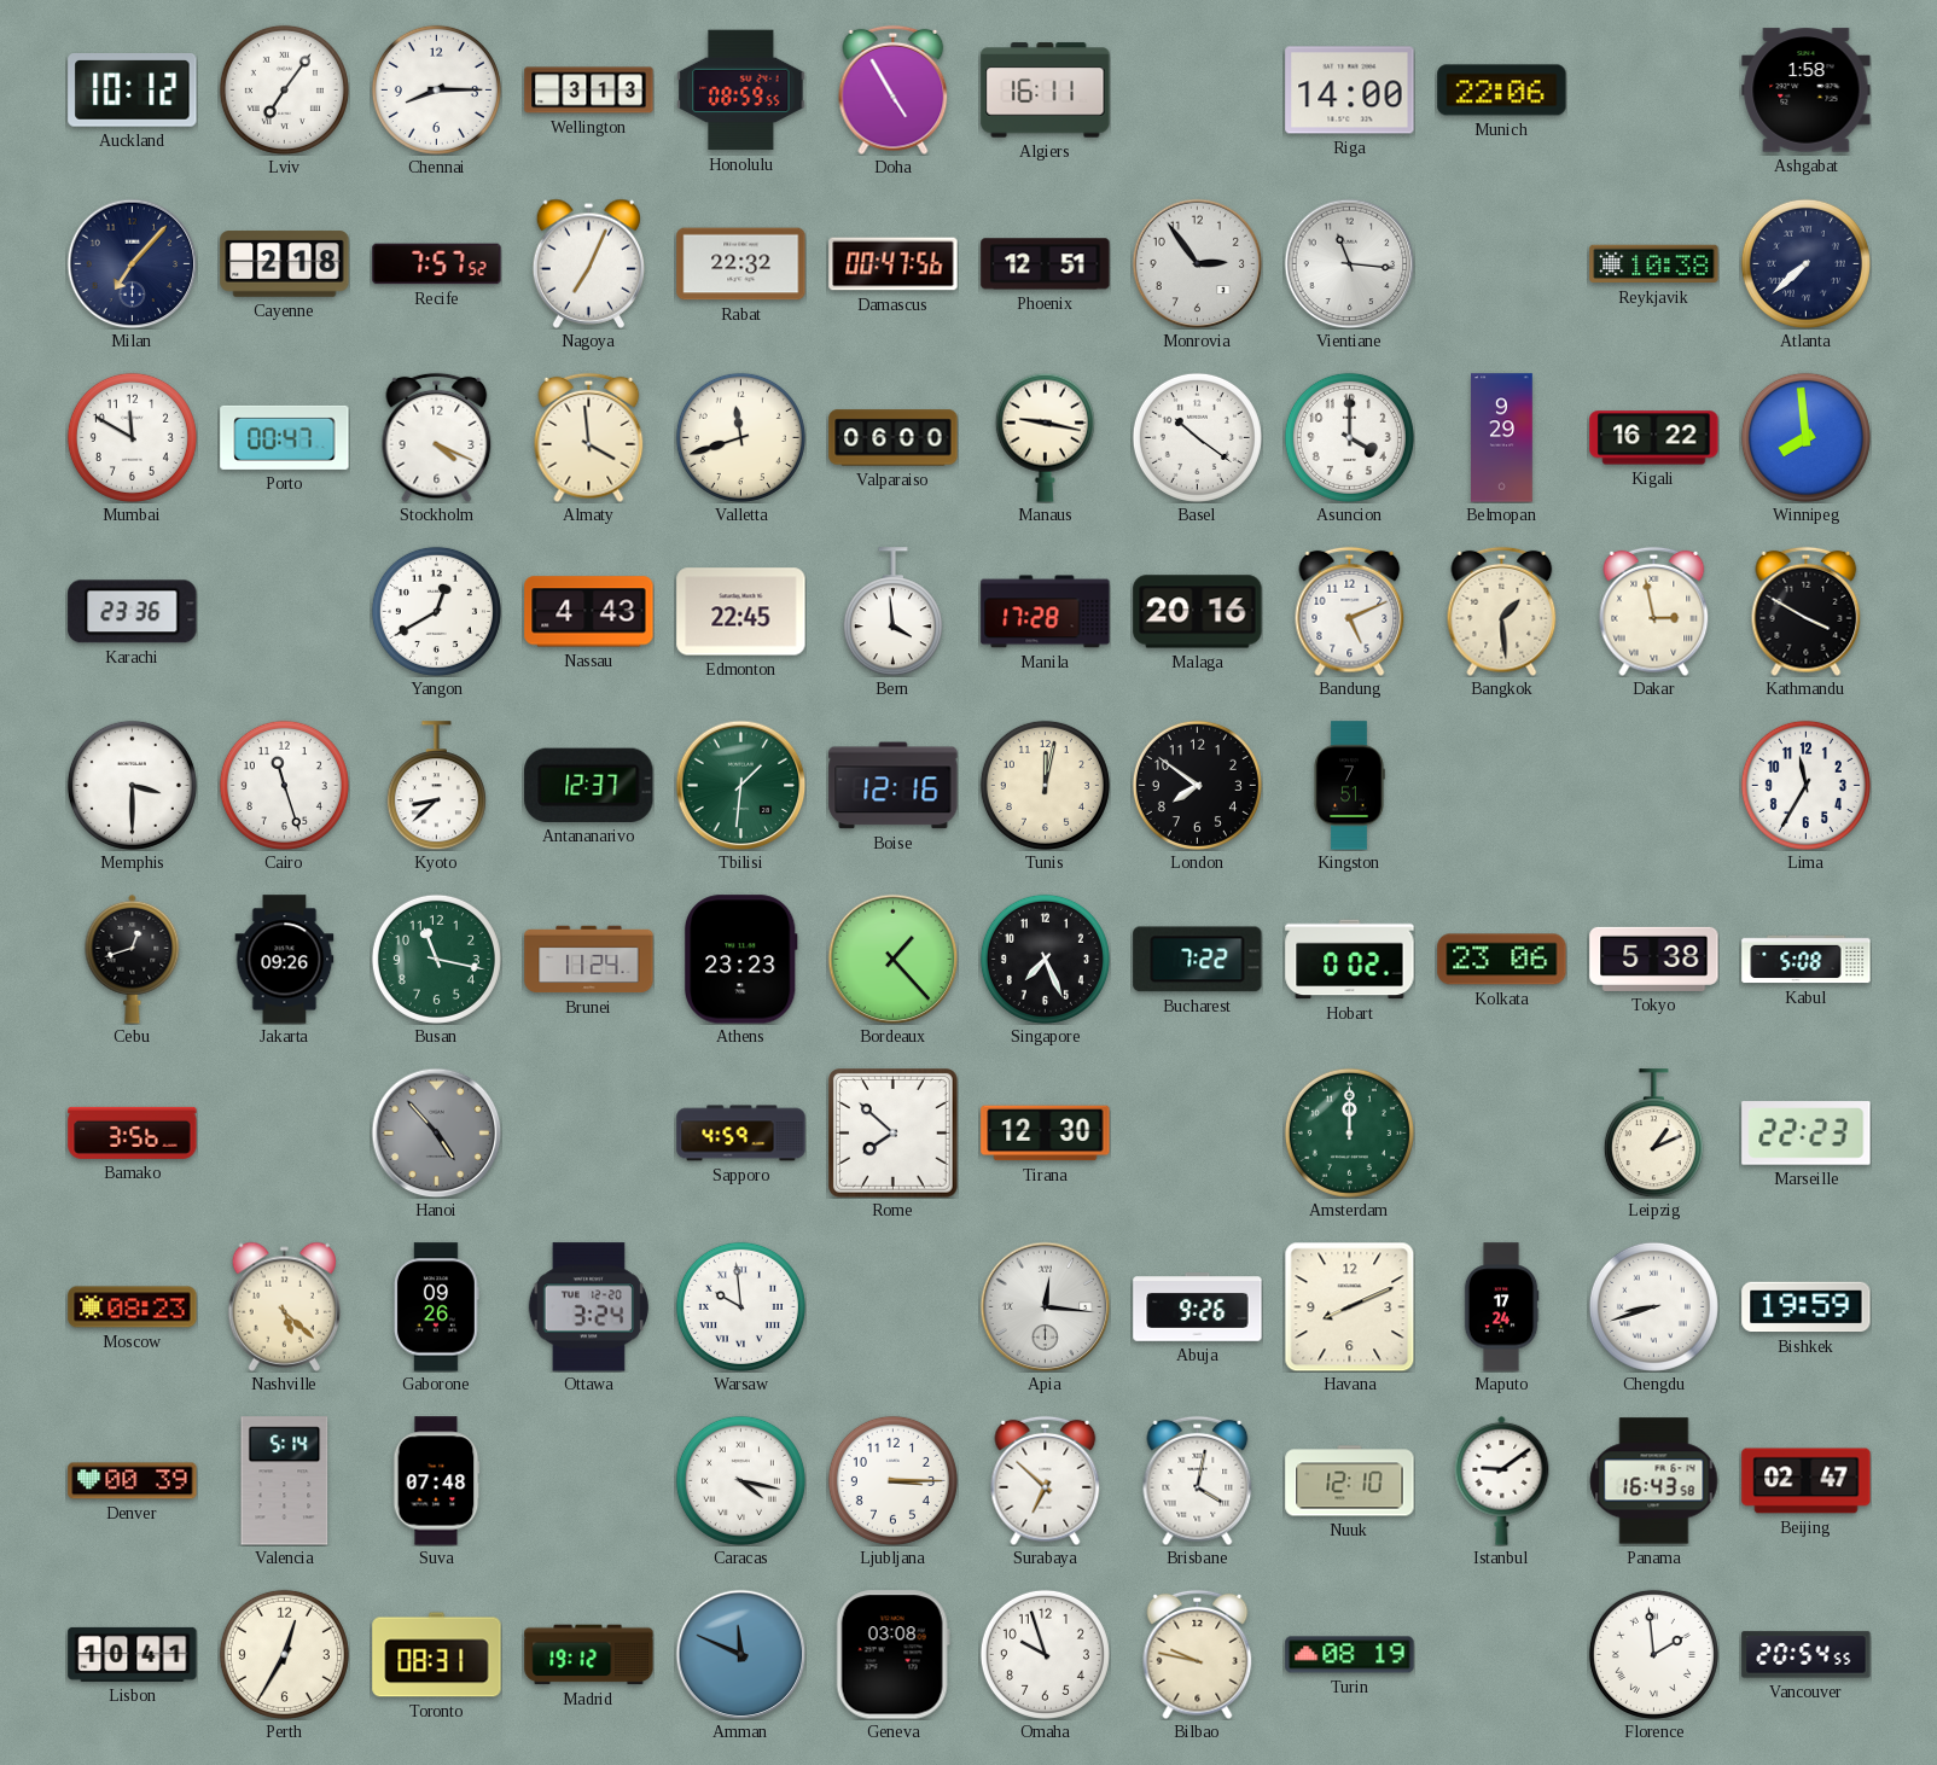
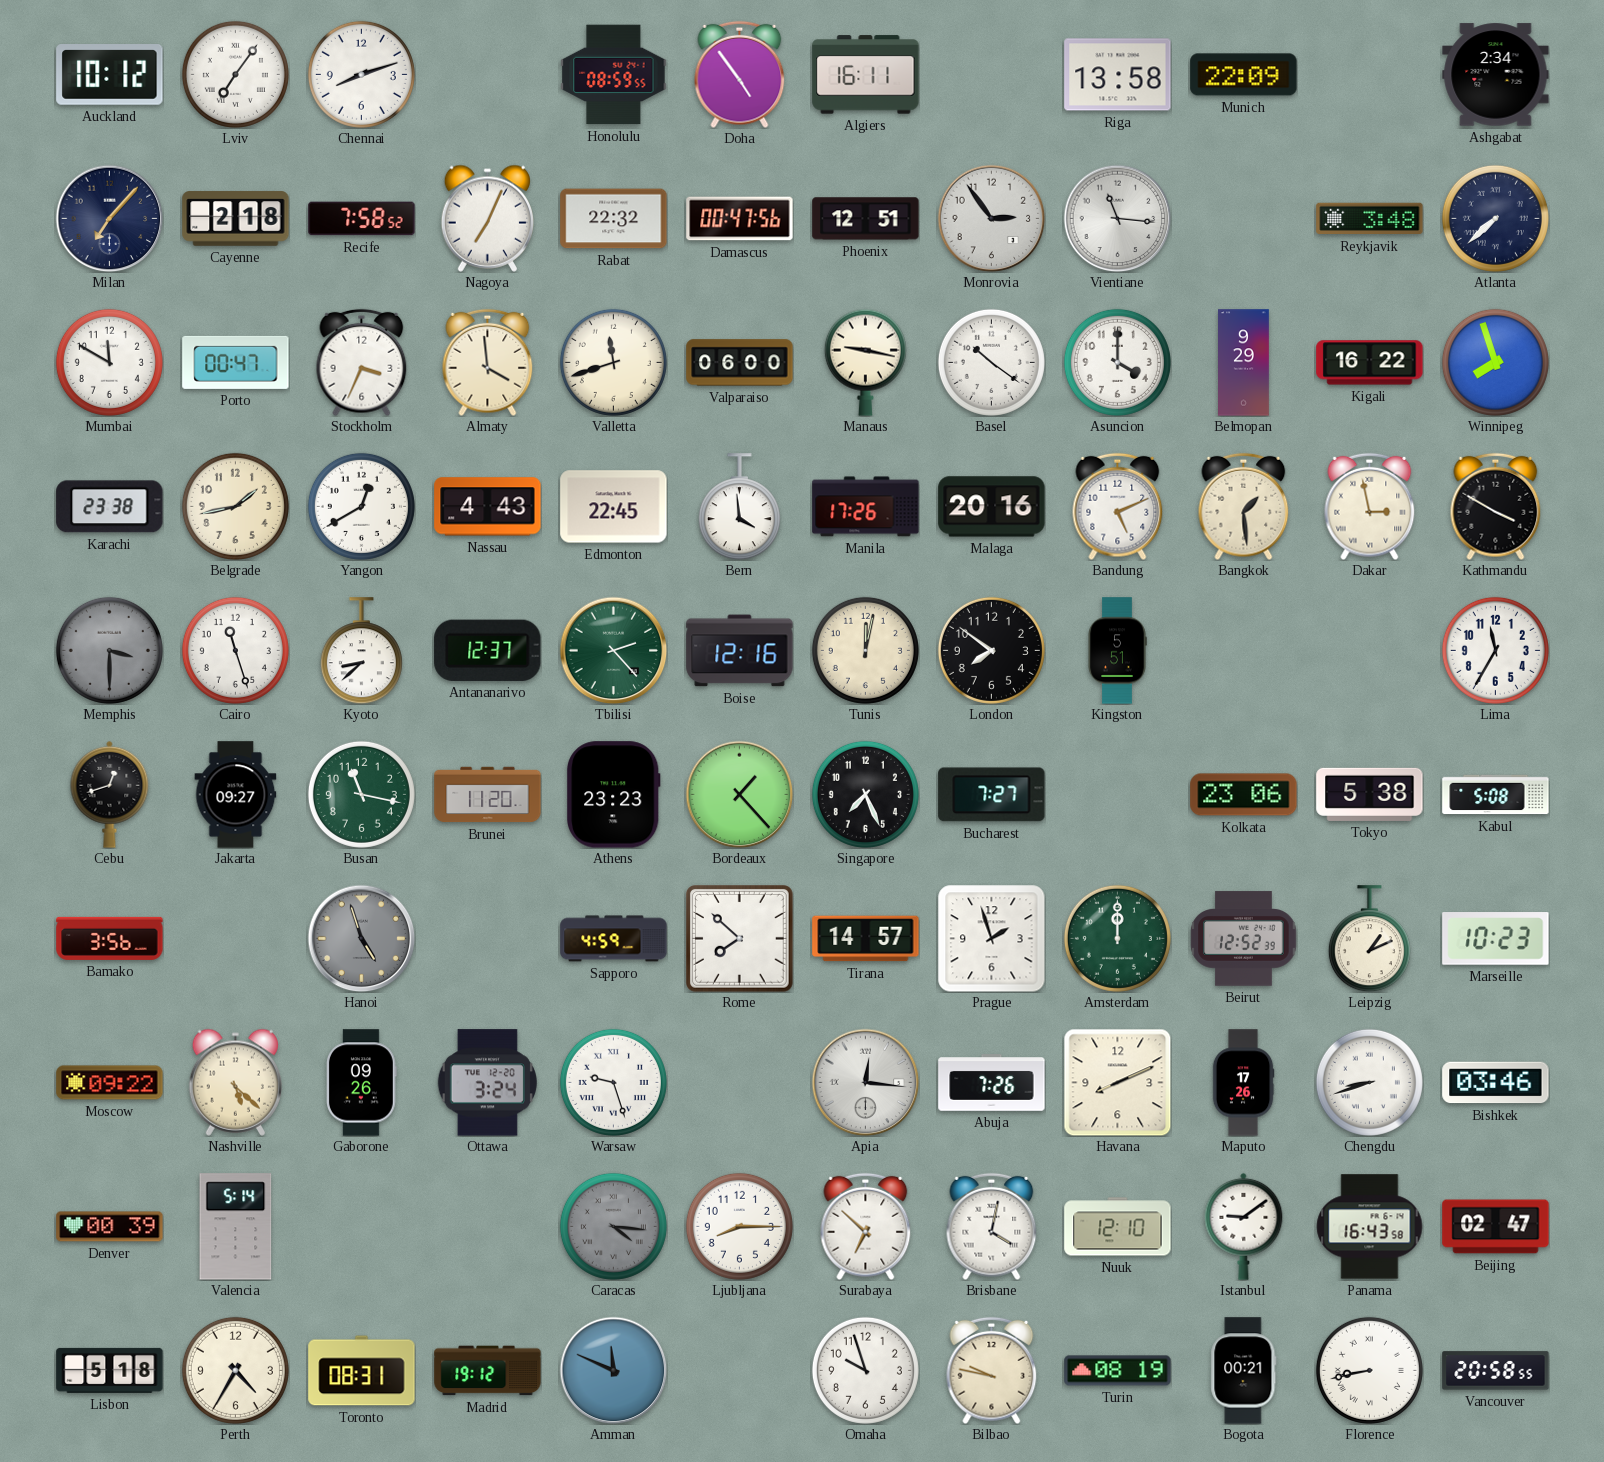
Chennai: 8:15 -> 8:12
Wellington: 3:13 -> none
Doha: 4:55 -> 4:54
Riga: 14:00 -> 13:58
Munich: 22:06 -> 22:09
Ashgabat: 1:58 -> 2:34
Recife: 7:57 -> 7:58
Reykjavik: 10:38 -> 3:48
Stockholm: 4:19 -> 3:34
Winnipeg: 7:59 -> 7:57
Karachi: 23:36 -> 23:38
Belgrade: none -> 1:43
Manila: 17:28 -> 17:26
Memphis dial: white -> grey
Tbilisi: 1:31 -> 2:23
Kingston: 7:51 -> 5:51
Jakarta: 09:26 -> 09:27
Brunei: 11:24 -> 11:20
Bucharest: 7:22 -> 7:27
Hobart: 0:02 -> none
Hanoi: 4:53 -> 4:57
Tirana: 12:30 -> 14:57
Prague: none -> 1:57
Beirut: none -> 12:52
Marseille: 22:23 -> 10:23
Moscow: 08:23 -> 09:22
Warsaw: 9:59 -> 9:27
Abuja: 9:26 -> 7:26
Maputo: 17:24 -> 17:26
Bishkek: 19:59 -> 03:46
Suva: 07:48 -> none
Caracas: 4:17 -> 4:16
Caracas dial: white -> grey
Ljubljana: 3:15 -> 8:15
Lisbon: 10:41 -> 5:18
Perth: 12:35 -> 4:35
Geneva: 03:08 -> none
Bogota: none -> 00:21
Florence: 1:59 -> 8:43
Vancouver: 20:54 -> 20:58
